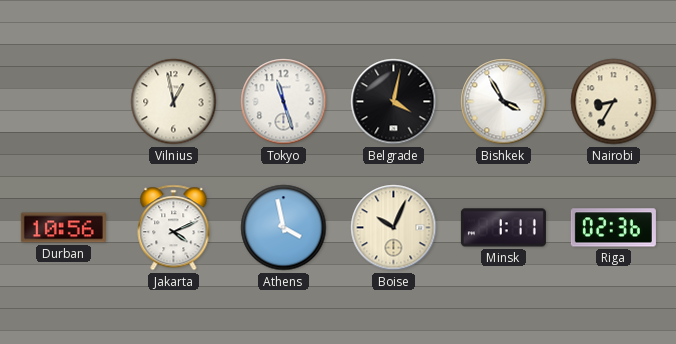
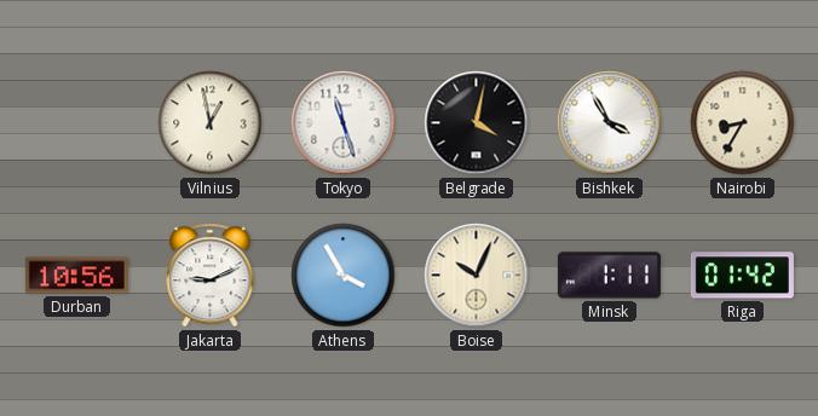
Jakarta: 4:11 -> 9:11
Athens: 3:58 -> 3:55
Riga: 02:36 -> 01:42
